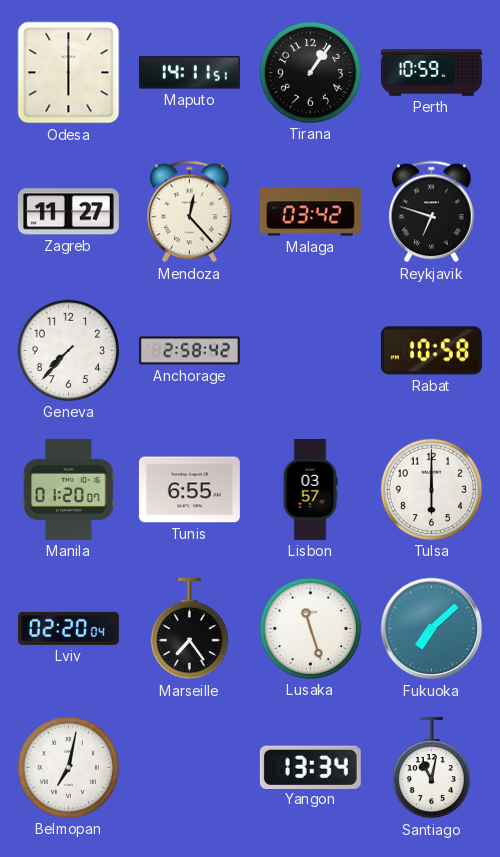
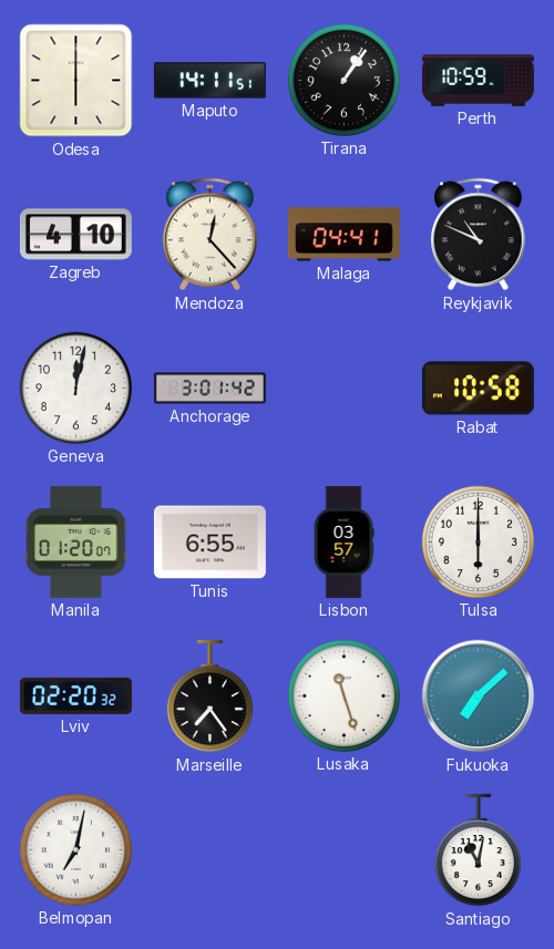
Zagreb: 11:27 -> 4:10
Malaga: 03:42 -> 04:41
Reykjavik: 6:48 -> 10:49
Geneva: 7:37 -> 12:02
Anchorage: 2:58 -> 3:01
Lviv: 02:20:04 -> 02:20:32
Yangon: 13:34 -> none
